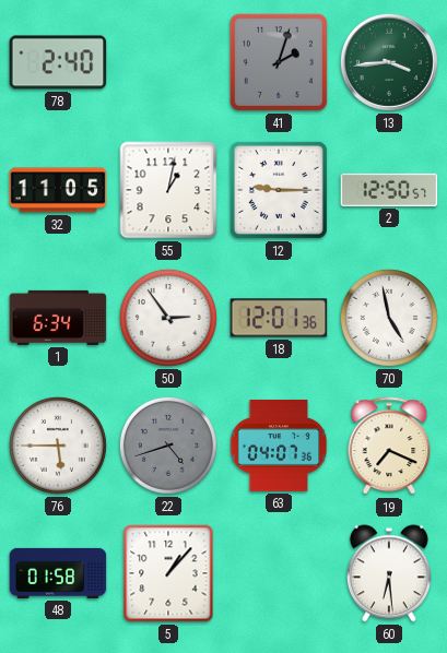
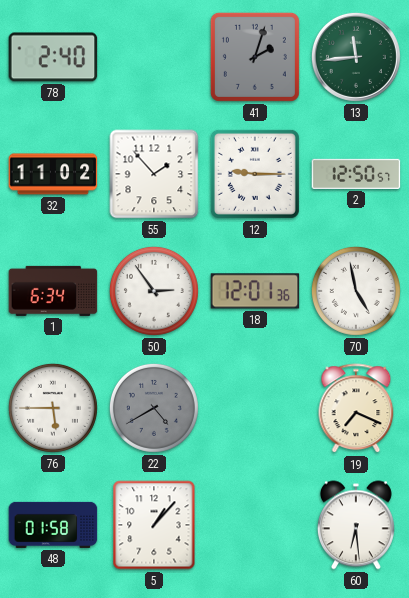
13: 3:44 -> 11:44
32: 11:05 -> 11:02
55: 1:02 -> 1:53
22: 4:42 -> 4:40
63: 04:07 -> none
